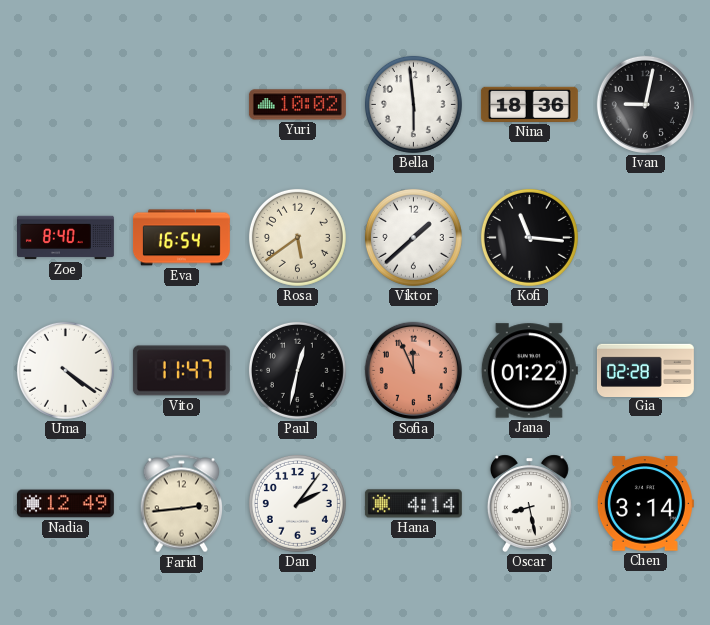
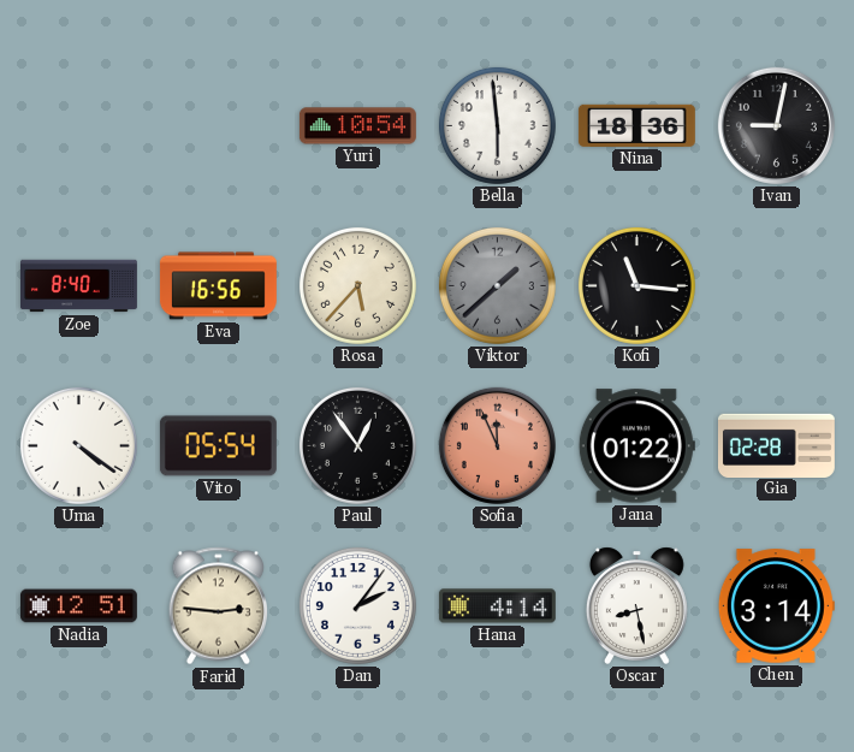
Yuri: 10:02 -> 10:54
Eva: 16:54 -> 16:56
Rosa: 5:39 -> 5:37
Viktor dial: white -> grey
Vito: 11:47 -> 05:54
Paul: 12:32 -> 12:54
Nadia: 12:49 -> 12:51
Farid: 2:44 -> 2:46
